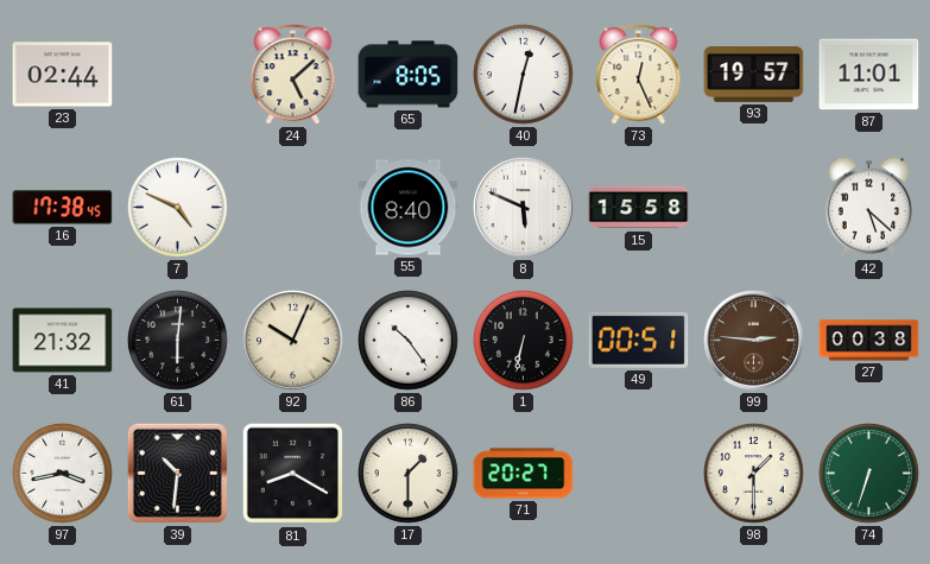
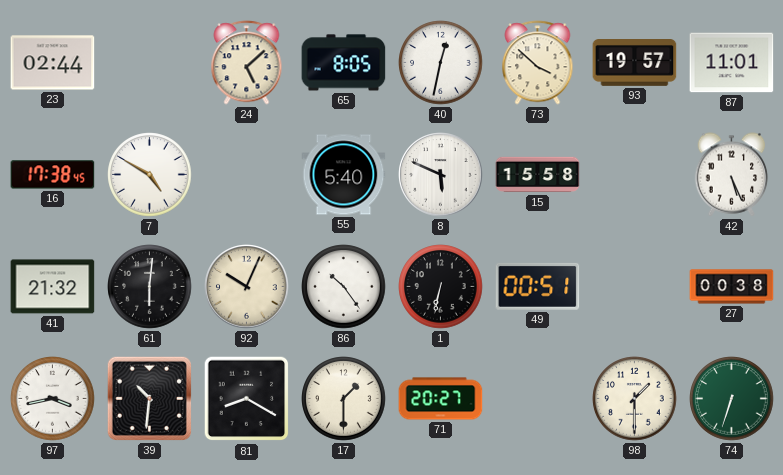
73: 12:26 -> 3:52
7: 4:49 -> 4:50
55: 8:40 -> 5:40
42: 5:22 -> 5:26
99: 2:46 -> none
